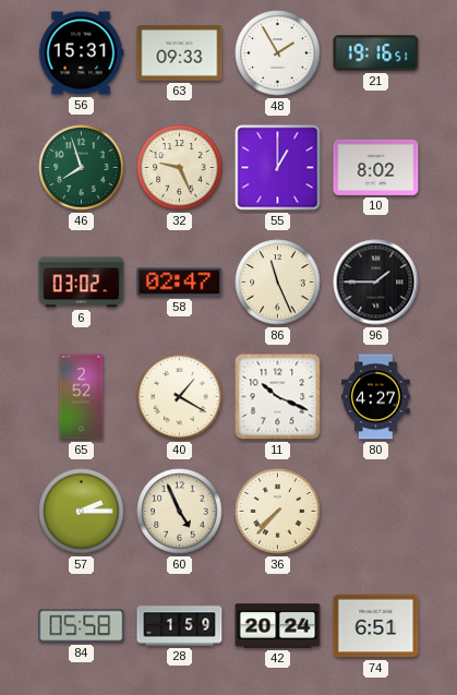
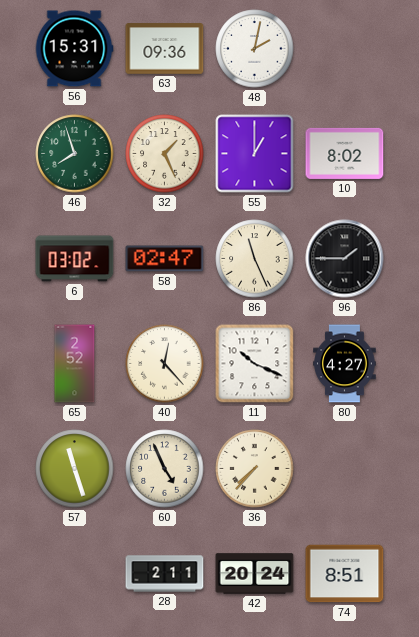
63: 09:33 -> 09:36
48: 1:55 -> 2:02
21: 19:16 -> none
32: 9:26 -> 1:26
40: 1:20 -> 12:23
57: 2:15 -> 11:27
84: 05:58 -> none
28: 1:59 -> 2:11
74: 6:51 -> 8:51
